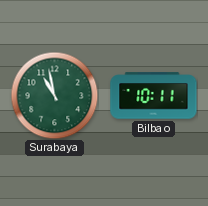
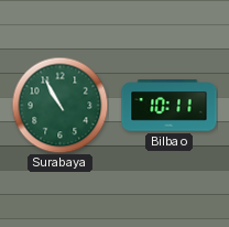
Surabaya: 10:58 -> 10:55
